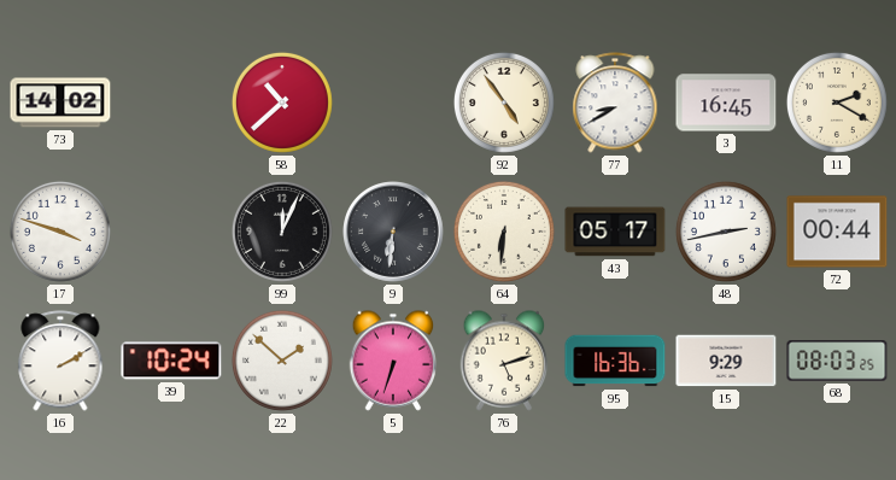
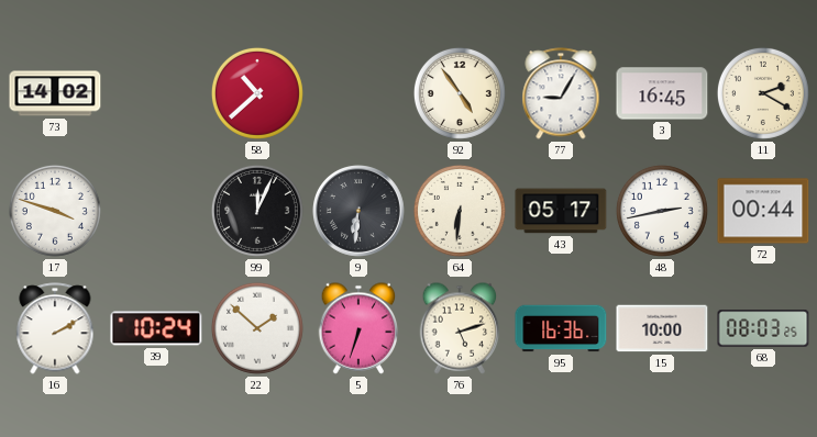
77: 8:40 -> 9:05
15: 9:29 -> 10:00
